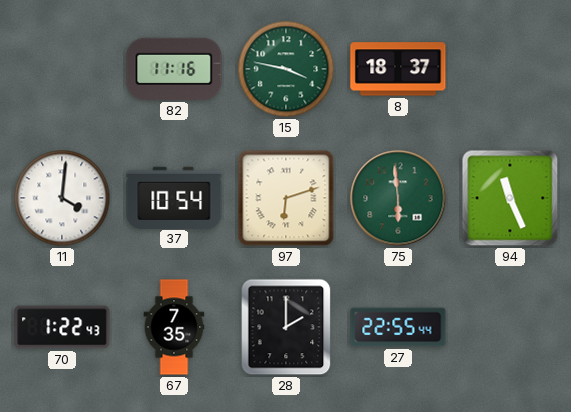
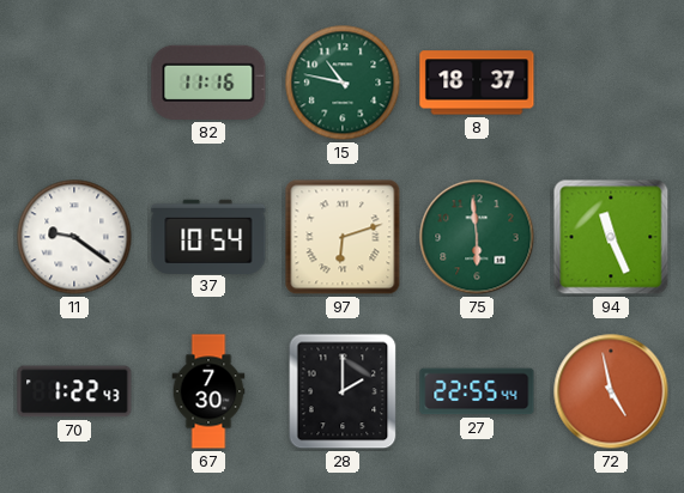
15: 3:47 -> 10:47
11: 4:01 -> 9:21
67: 7:35 -> 7:30
72: none -> 4:58
